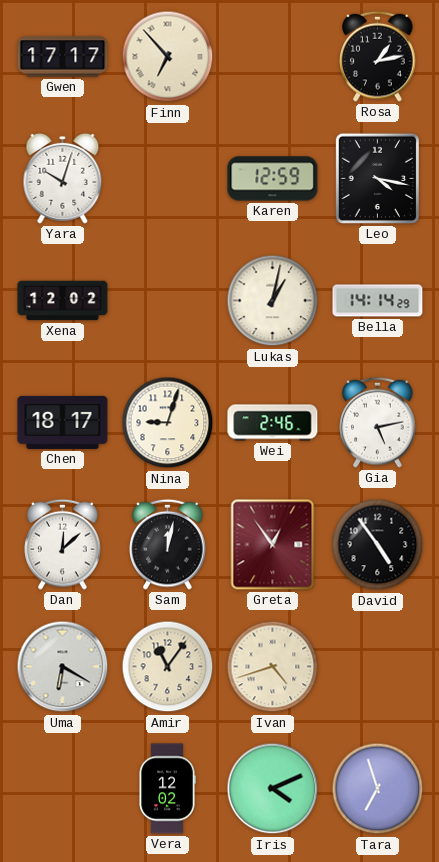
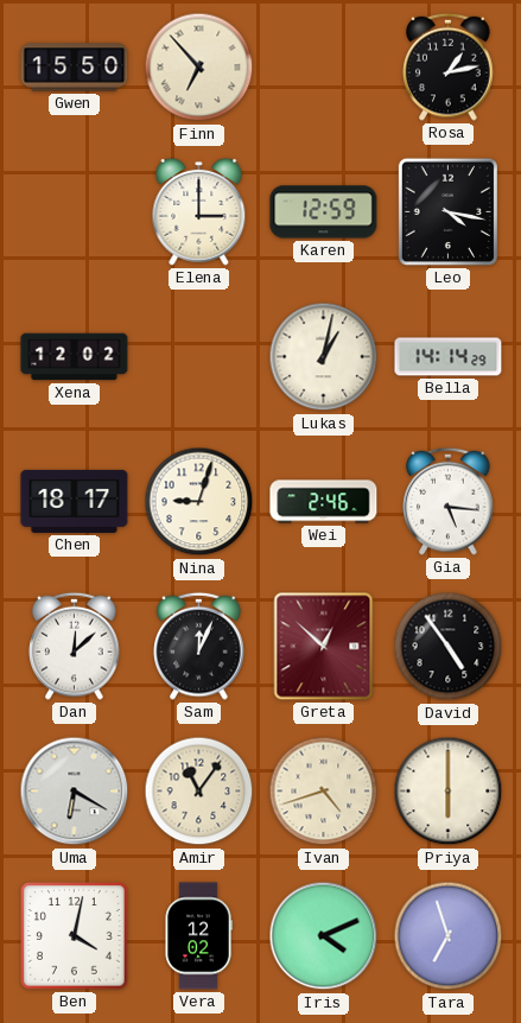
Gwen: 17:17 -> 15:50
Yara: 10:03 -> none
Elena: none -> 3:00
Gia: 5:13 -> 5:16
Sam: 12:02 -> 12:04
Greta: 12:54 -> 12:52
Priya: none -> 6:00
Ben: none -> 4:02
